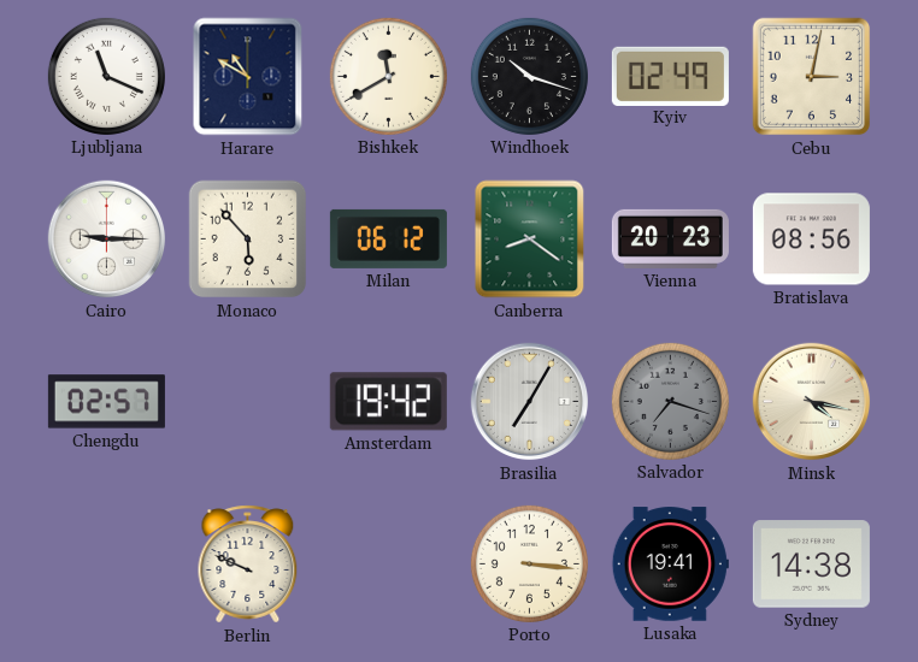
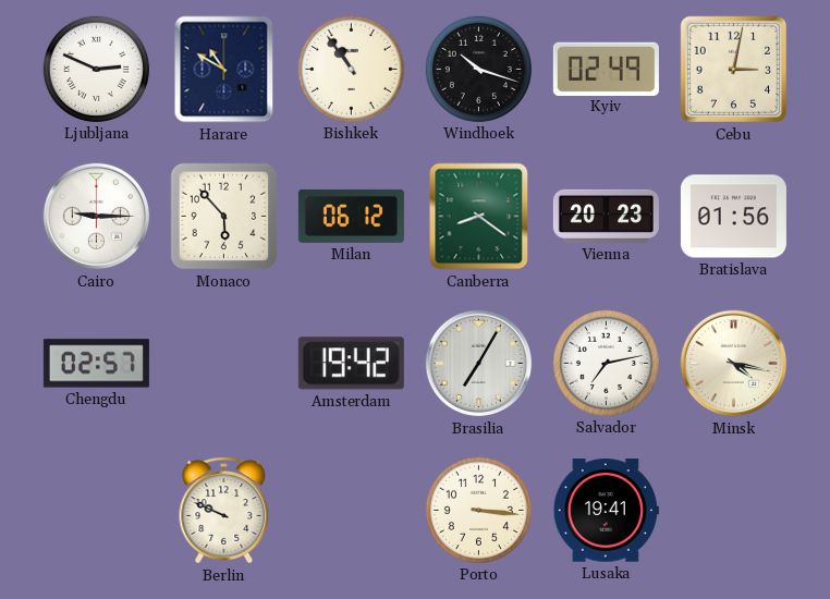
Ljubljana: 11:19 -> 2:49
Bishkek: 11:40 -> 10:54
Bratislava: 08:56 -> 01:56
Salvador: 7:18 -> 7:13
Salvador dial: grey -> white
Sydney: 14:38 -> none
